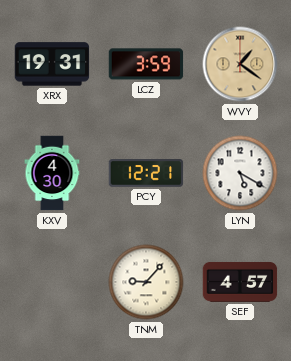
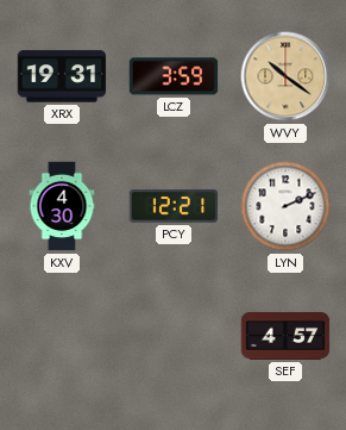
WVY: 1:21 -> 10:21
LYN: 5:20 -> 2:11
TNM: 9:07 -> none
